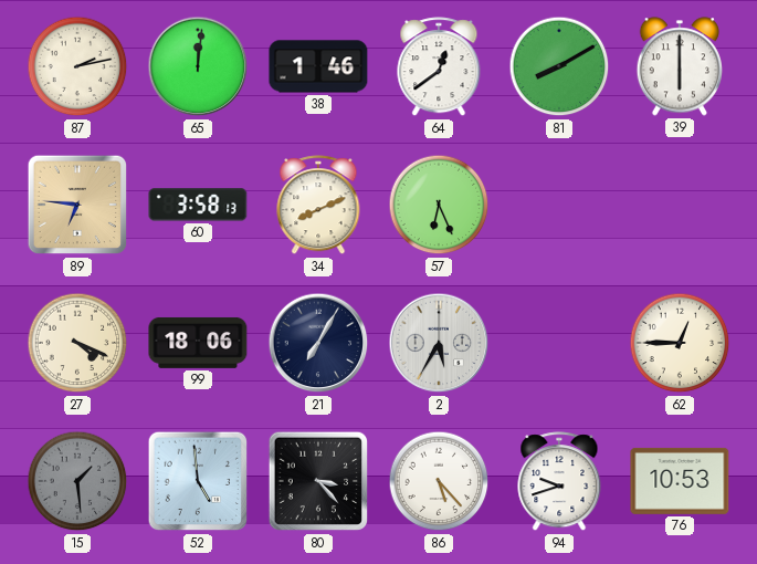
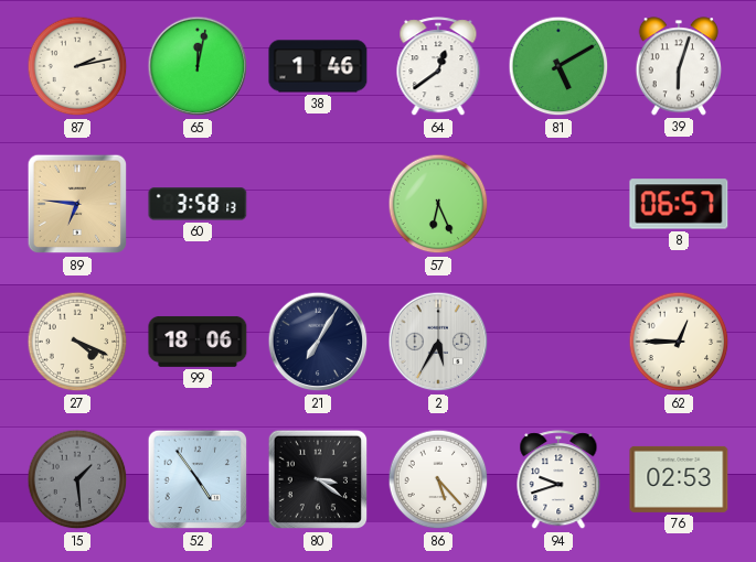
65: 12:01 -> 12:02
81: 8:10 -> 5:10
39: 6:00 -> 6:03
34: 8:11 -> none
8: none -> 06:57
52: 4:59 -> 4:54
80: 3:23 -> 3:21
76: 10:53 -> 02:53
